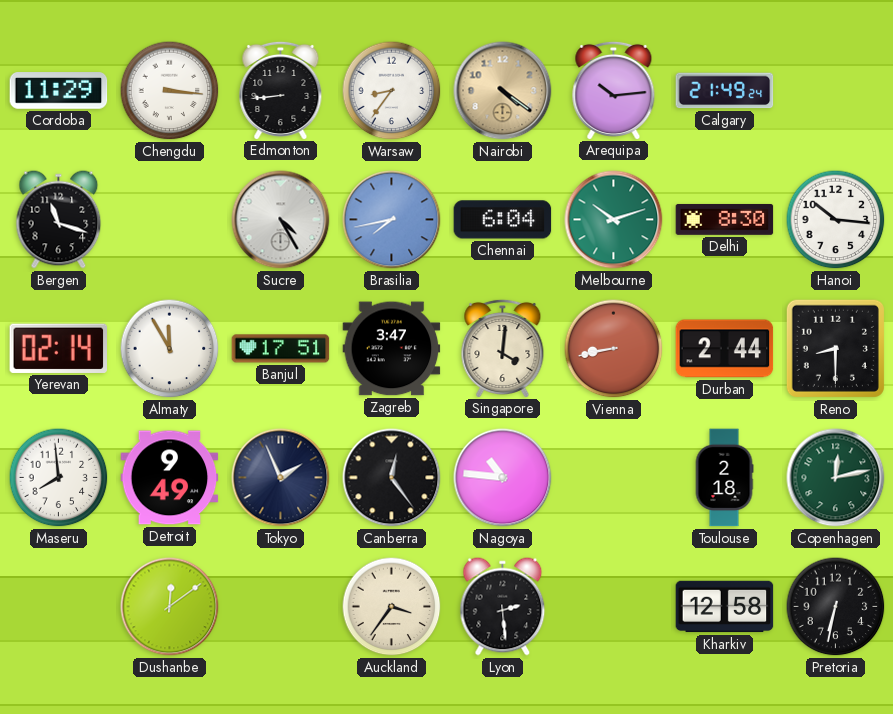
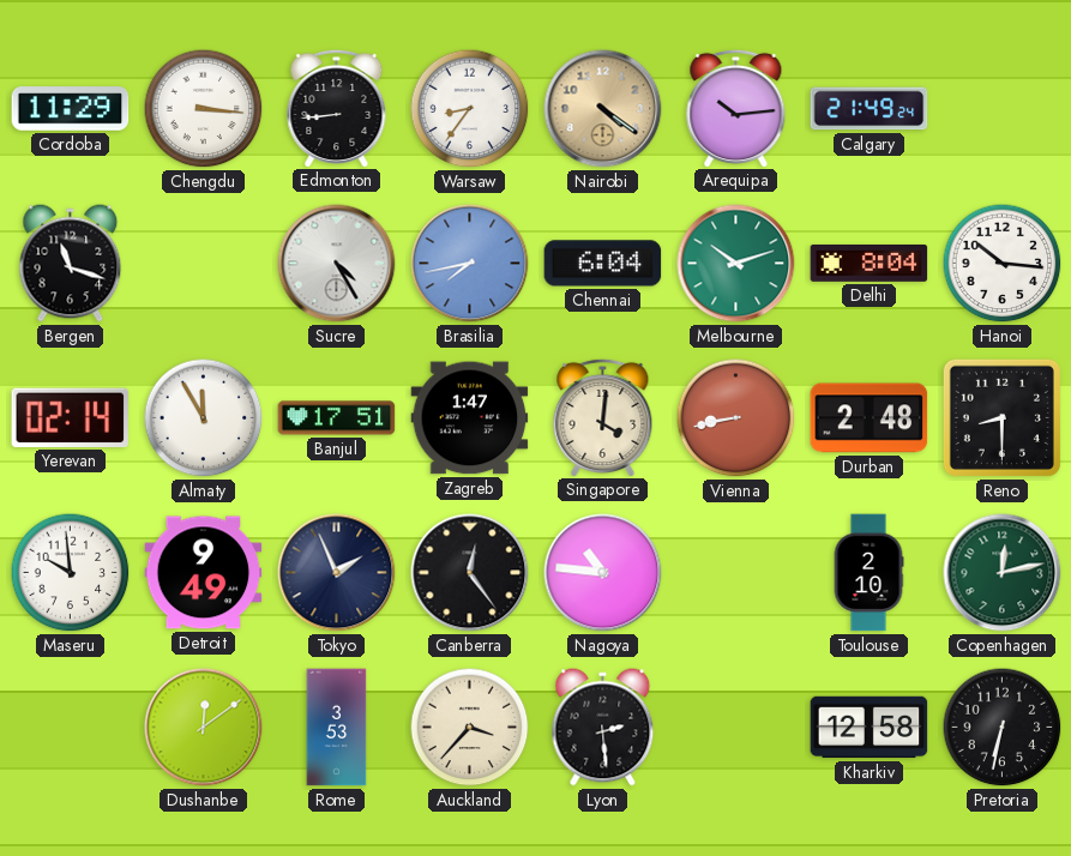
Delhi: 8:30 -> 8:04
Zagreb: 3:47 -> 1:47
Durban: 2:44 -> 2:48
Maseru: 7:59 -> 9:59
Toulouse: 2:18 -> 2:10
Rome: none -> 3:53
Auckland: 3:36 -> 3:37
